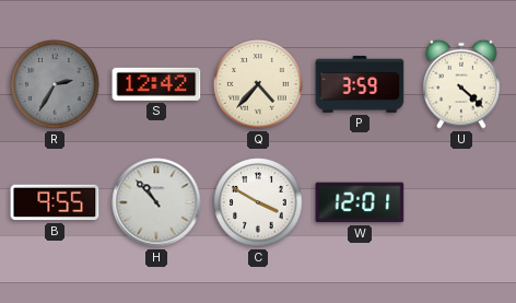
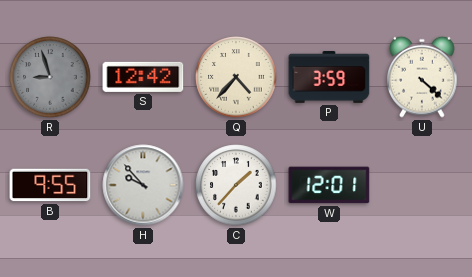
R: 2:35 -> 8:57
H: 10:53 -> 9:53
C: 3:50 -> 1:37
